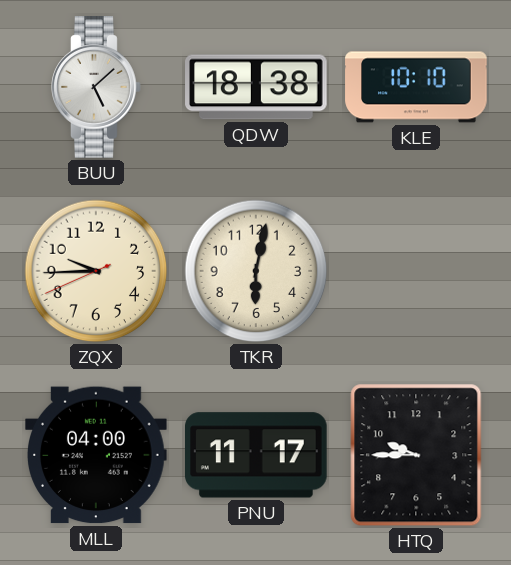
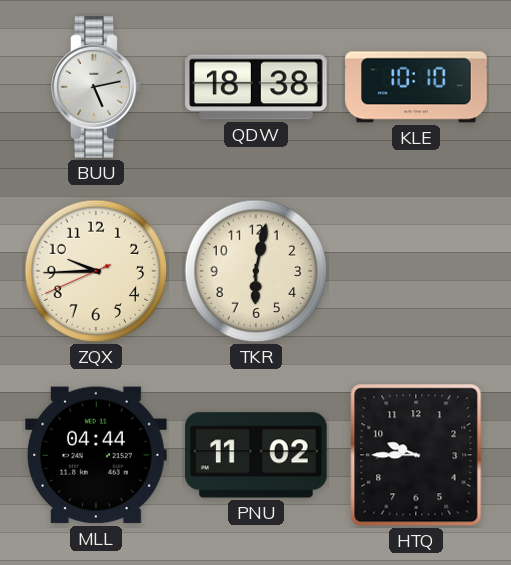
BUU: 5:08 -> 5:13
MLL: 04:00 -> 04:44
PNU: 11:17 -> 11:02
